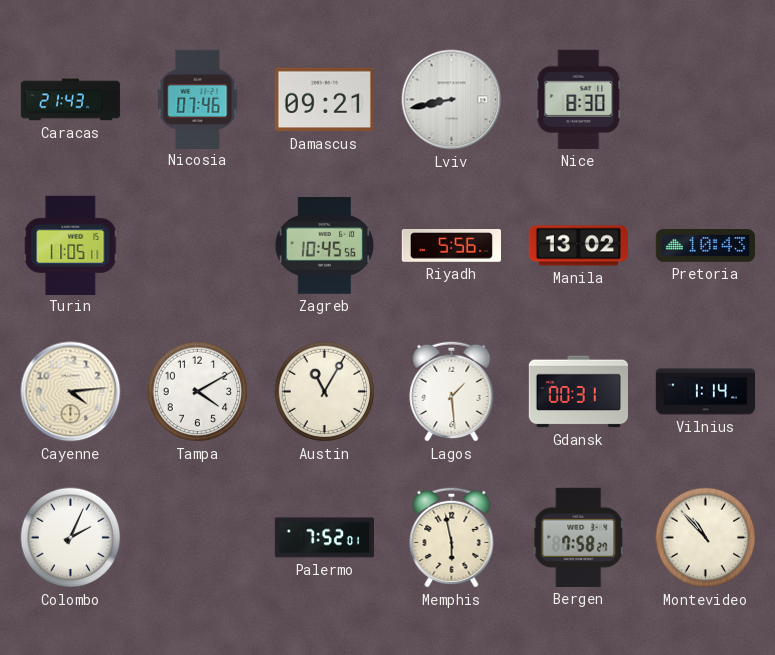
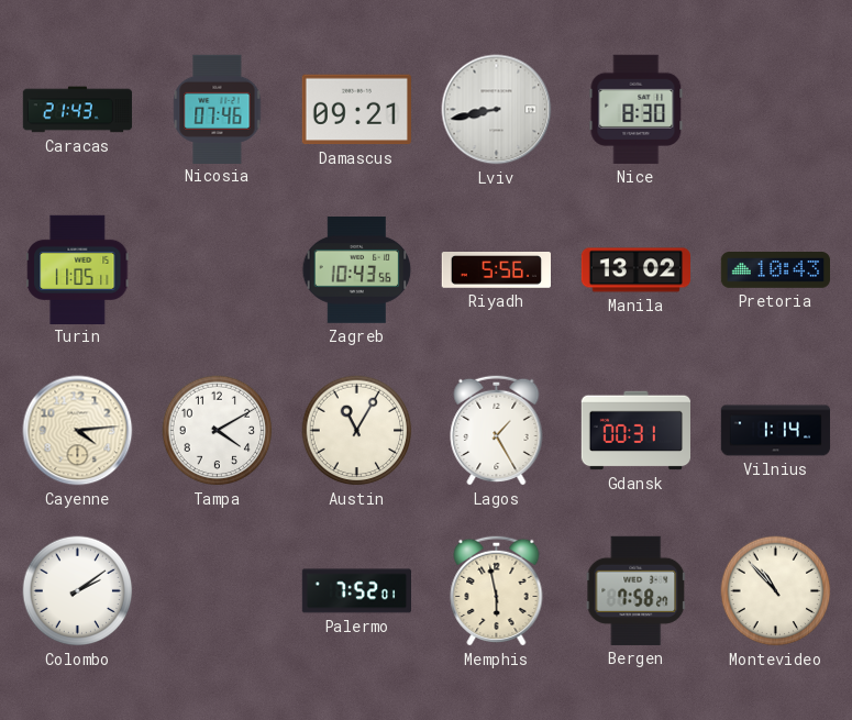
Zagreb: 10:45 -> 10:43
Lagos: 1:29 -> 1:25
Colombo: 2:04 -> 2:09
